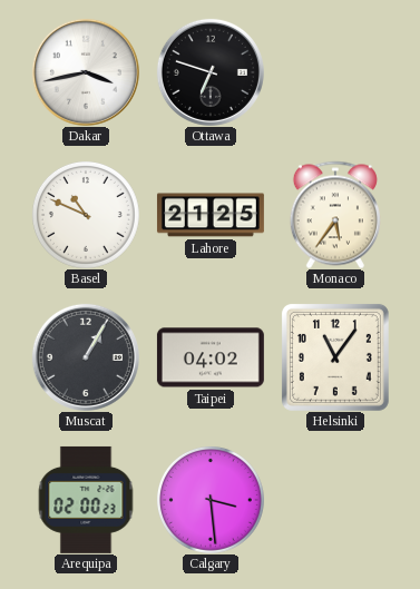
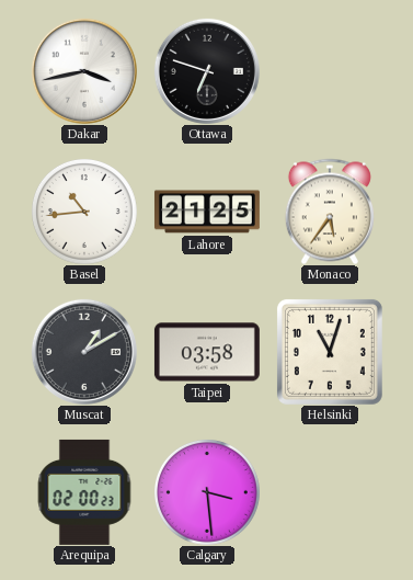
Basel: 10:49 -> 10:44
Muscat: 1:05 -> 1:10
Taipei: 04:02 -> 03:58
Helsinki: 11:06 -> 11:03
